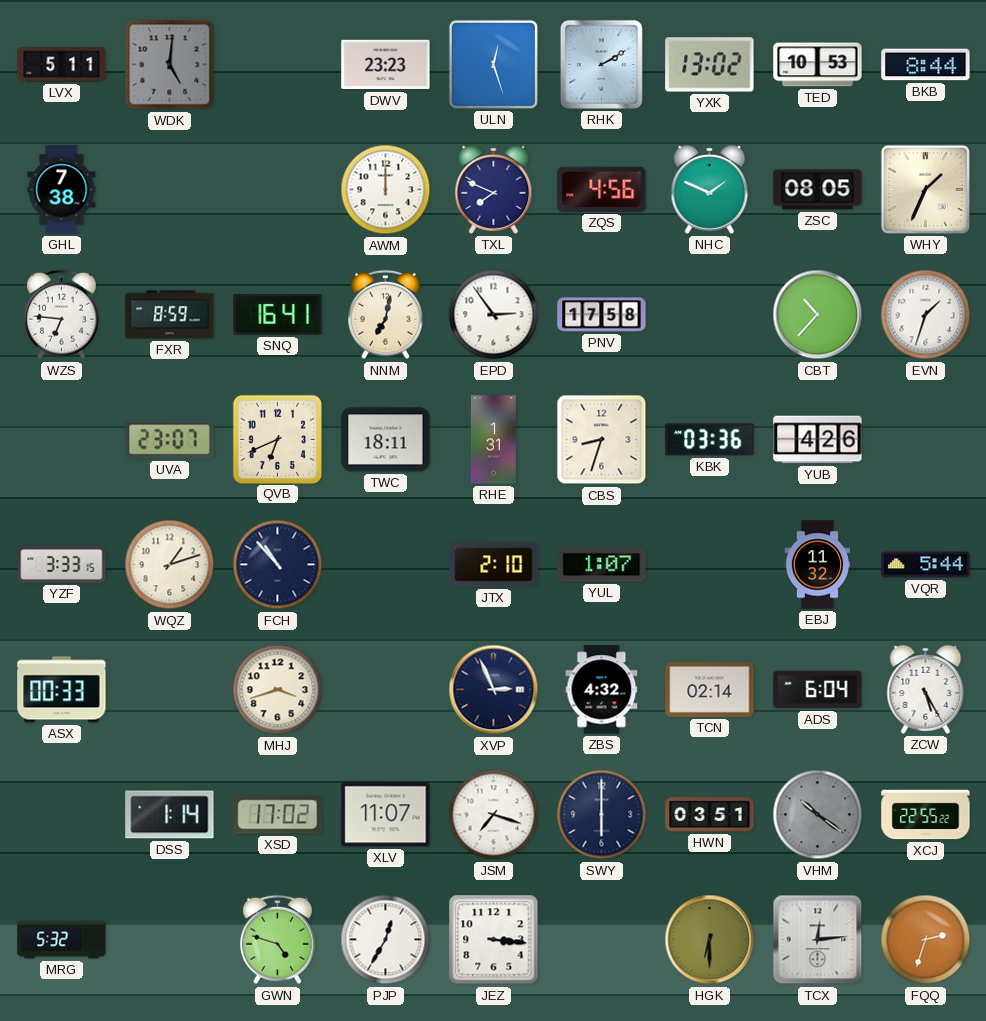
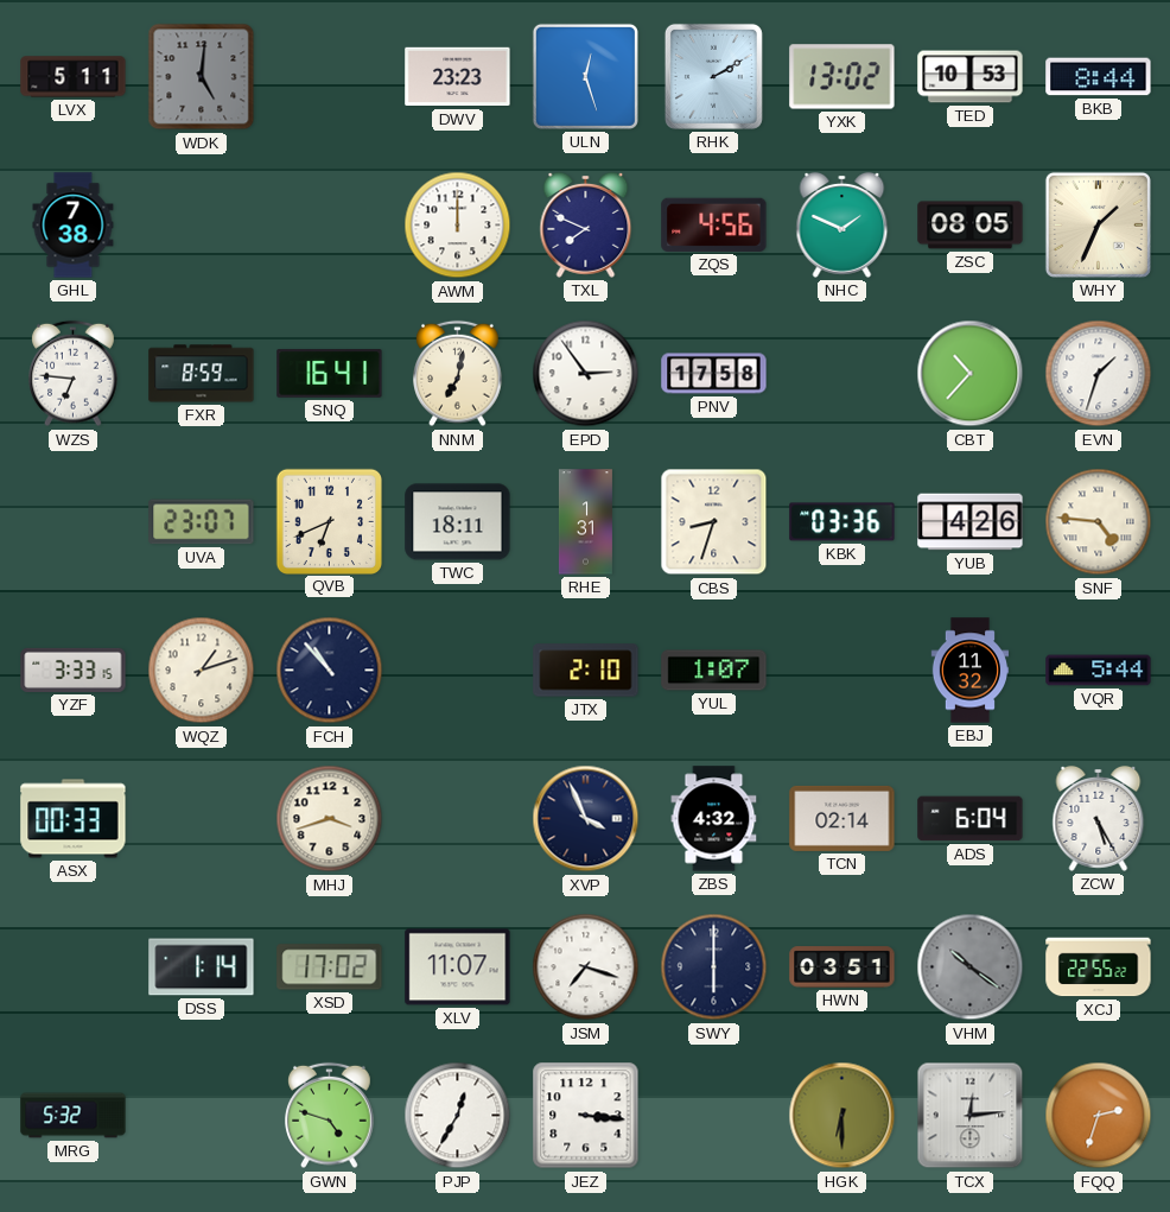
SNF: none -> 4:46
XVP: 2:56 -> 3:56
